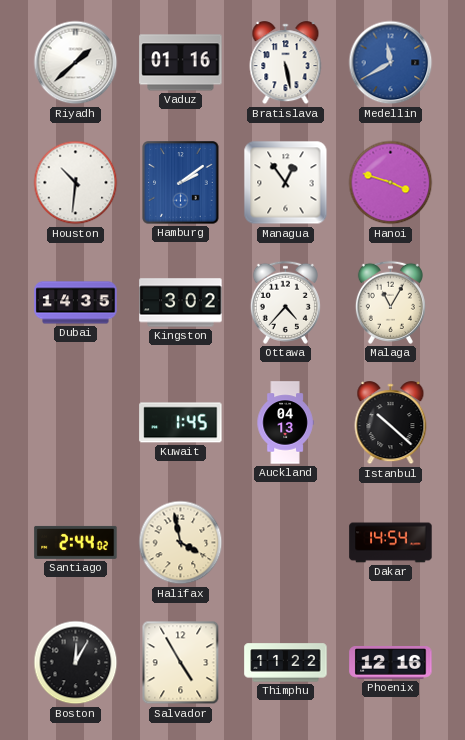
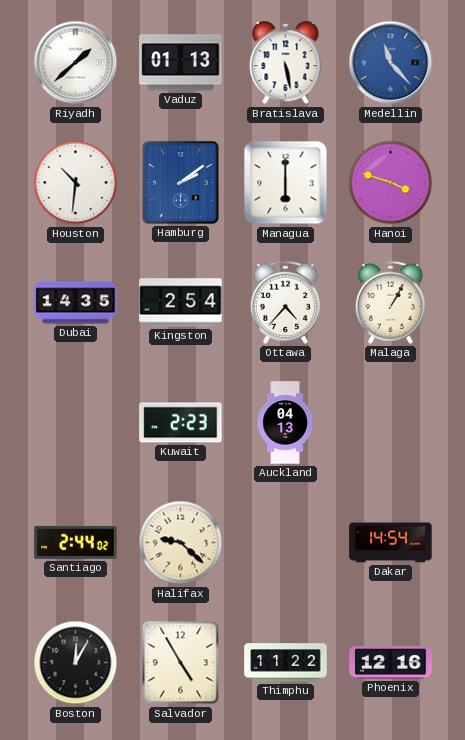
Vaduz: 01:16 -> 01:13
Medellin: 11:40 -> 11:23
Managua: 12:54 -> 6:00
Kingston: 3:02 -> 2:54
Malaga: 11:05 -> 1:05
Kuwait: 1:45 -> 2:23
Istanbul: 10:22 -> none
Halifax: 3:58 -> 9:22
